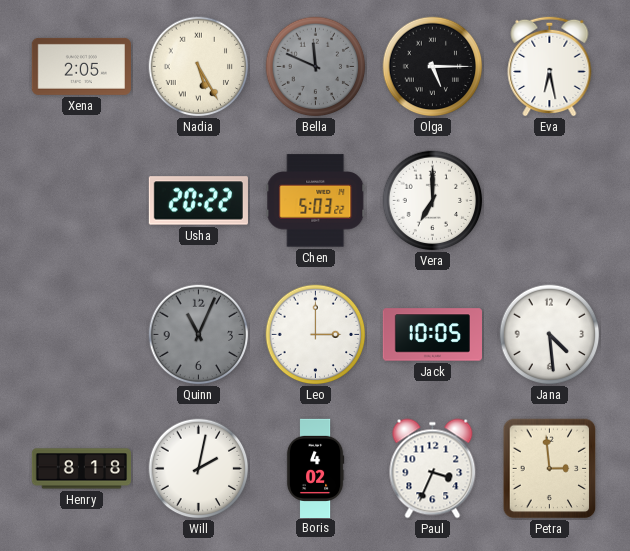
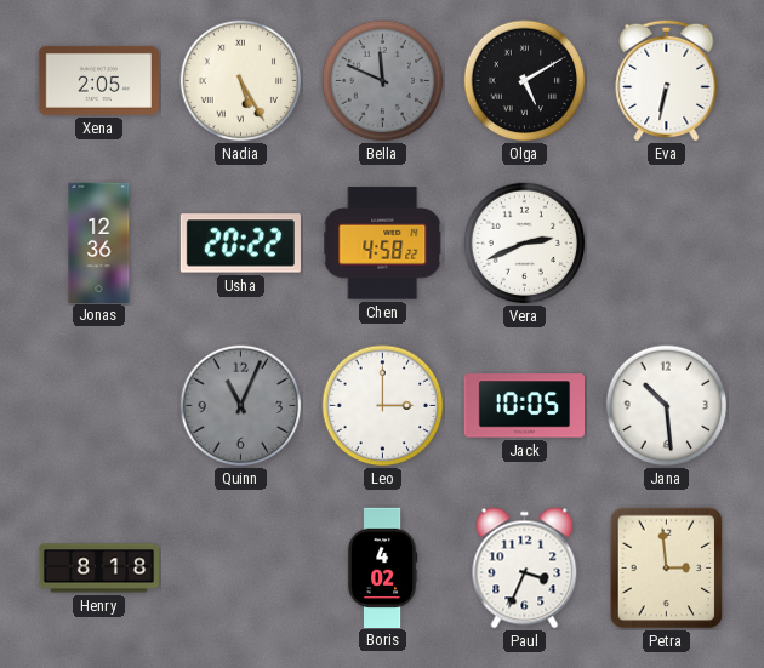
Olga: 5:15 -> 5:10
Eva: 6:28 -> 6:32
Jonas: none -> 12:36
Chen: 5:03 -> 4:58
Vera: 7:00 -> 2:41
Jana: 4:29 -> 10:29
Will: 2:02 -> none
